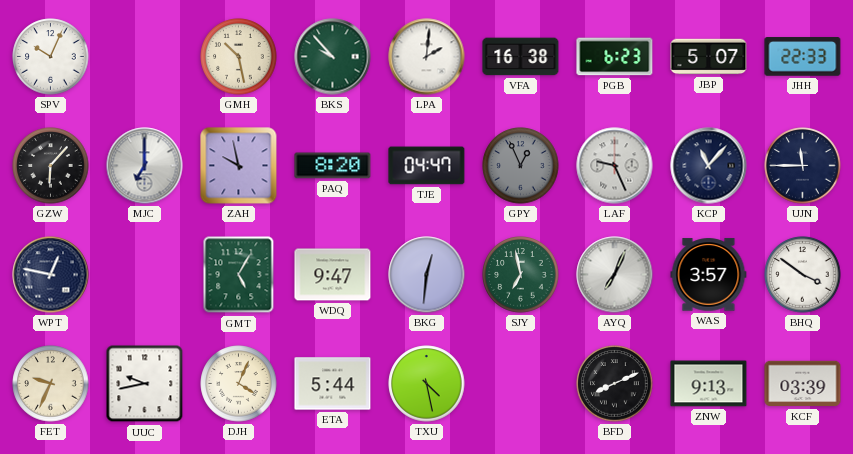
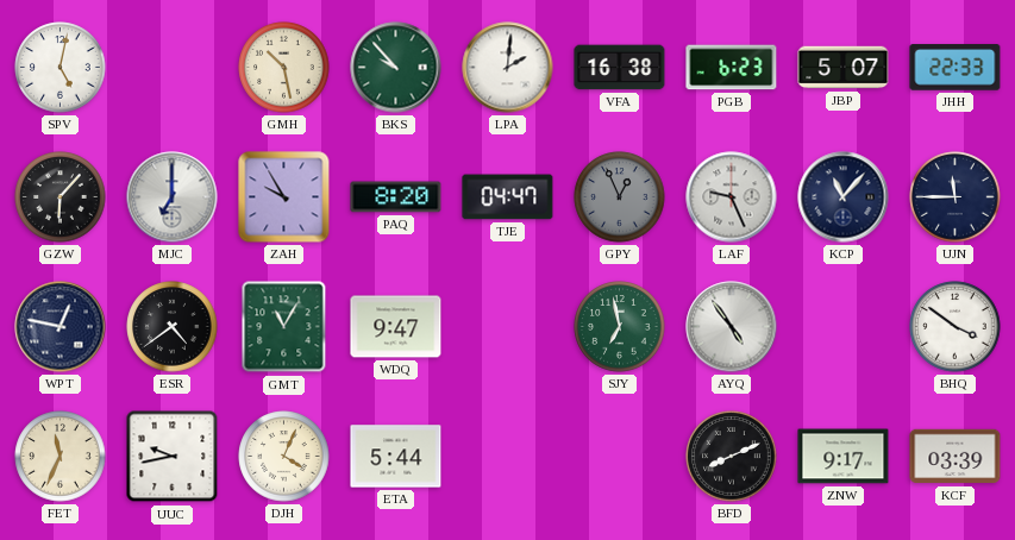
SPV: 10:04 -> 5:02
ZAH: 9:58 -> 9:55
ESR: none -> 4:39
GMT: 5:05 -> 11:05
BKG: 12:31 -> none
AYQ: 7:04 -> 4:54
WAS: 3:57 -> none
FET: 9:34 -> 11:34
TXU: 4:28 -> none
ZNW: 9:13 -> 9:17
